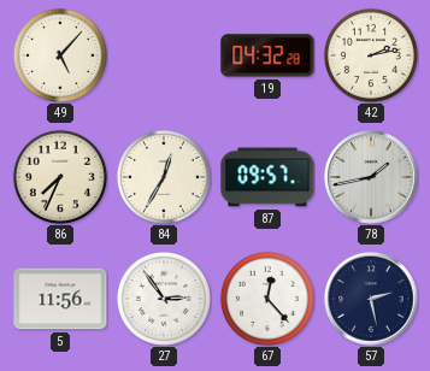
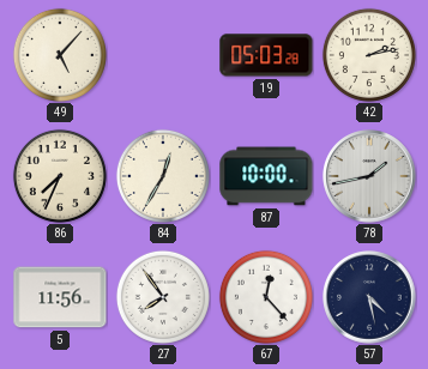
19: 04:32 -> 05:03
87: 09:57 -> 10:00
27: 2:54 -> 7:54
57: 2:28 -> 4:28
